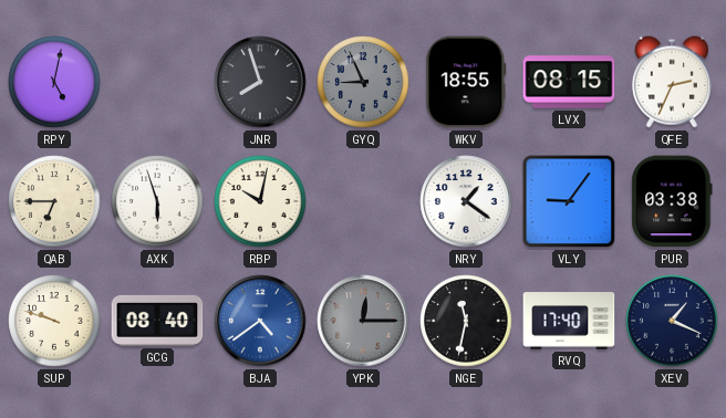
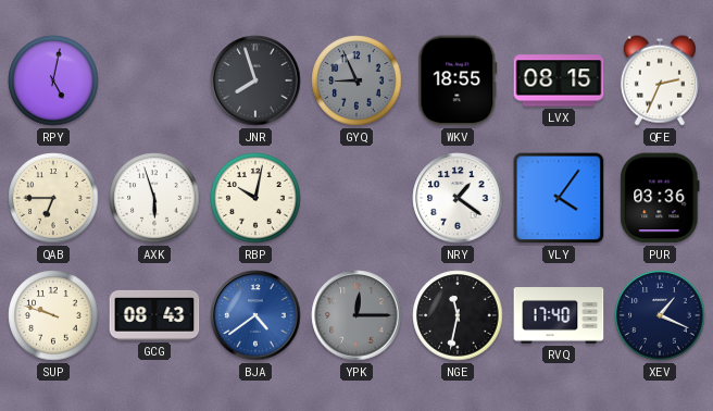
VLY: 9:06 -> 4:06
PUR: 03:38 -> 03:36
GCG: 08:40 -> 08:43
